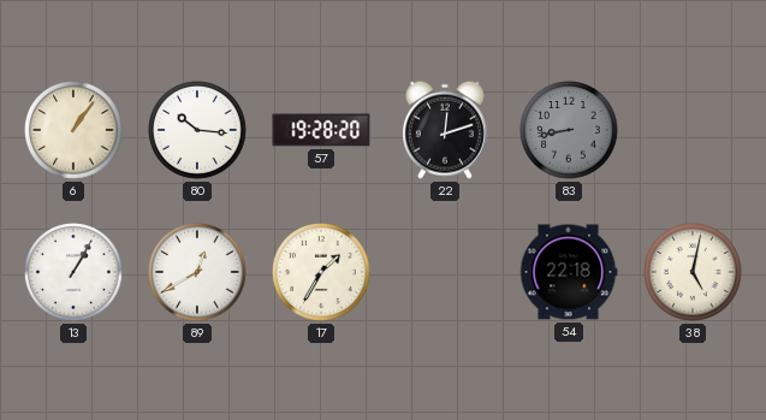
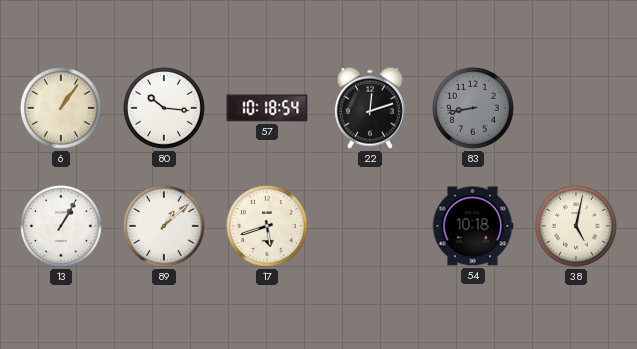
57: 19:28 -> 10:18
89: 12:40 -> 1:08
17: 1:35 -> 5:42
54: 22:18 -> 10:18
